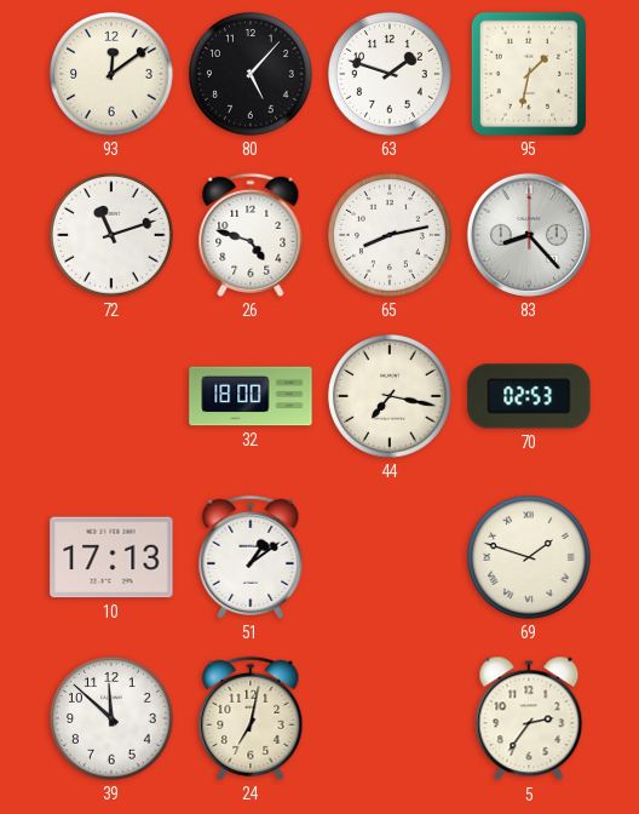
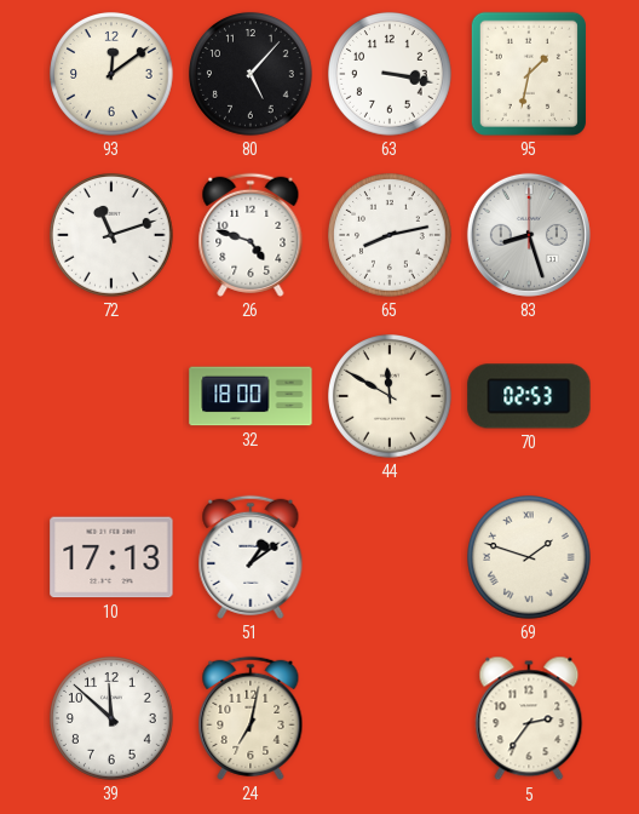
63: 1:48 -> 3:17
83: 8:23 -> 8:27
44: 7:17 -> 11:50
